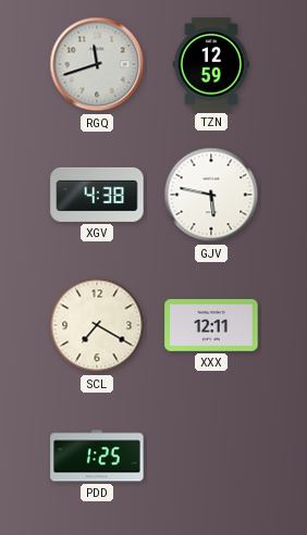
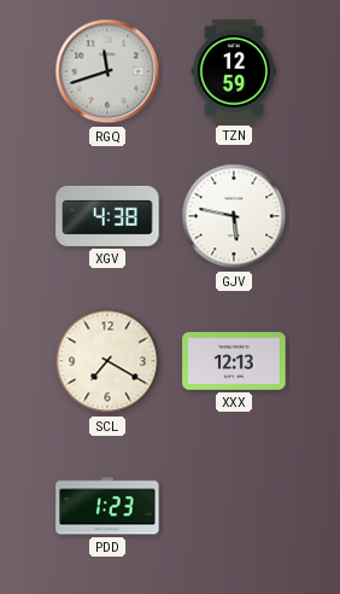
XXX: 12:11 -> 12:13
PDD: 1:25 -> 1:23
